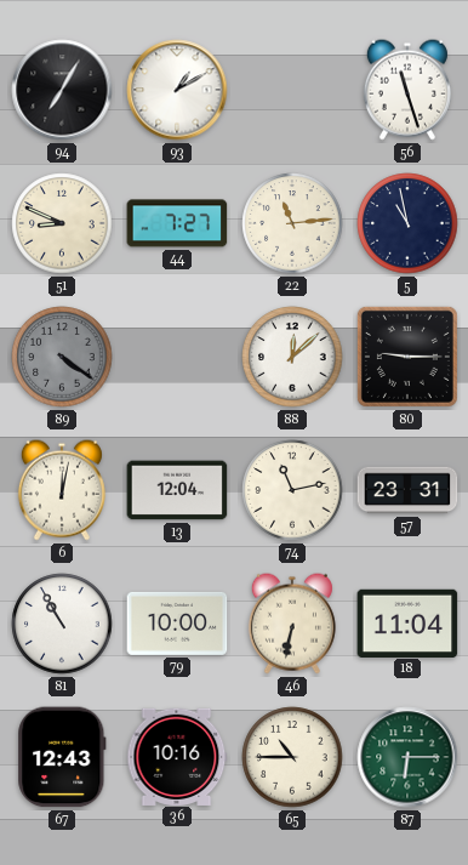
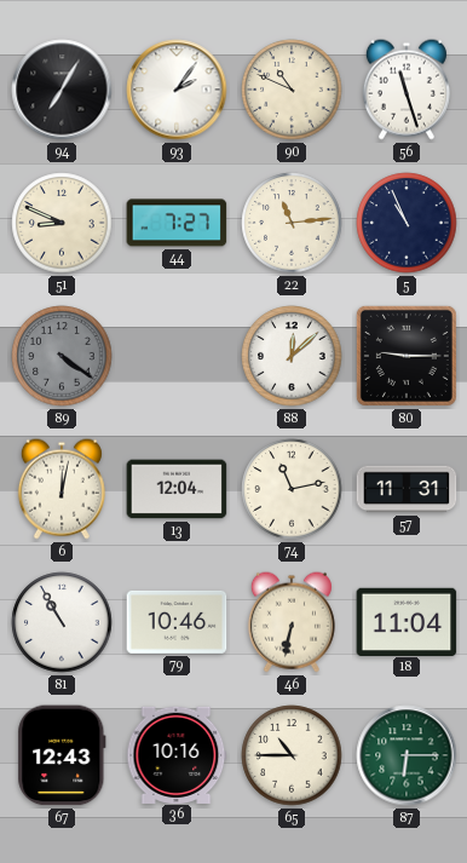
93: 1:10 -> 2:06
90: none -> 10:49
5: 10:58 -> 10:56
57: 23:31 -> 11:31
79: 10:00 -> 10:46
